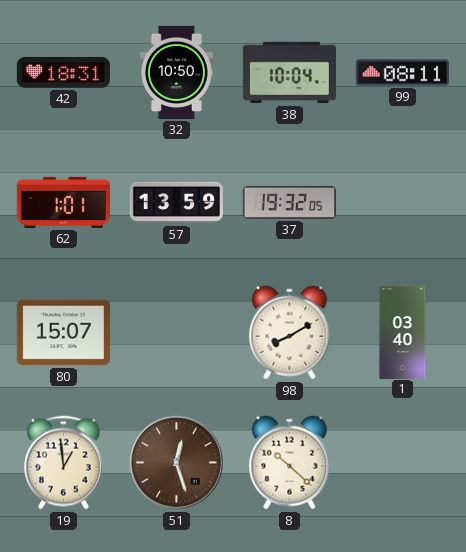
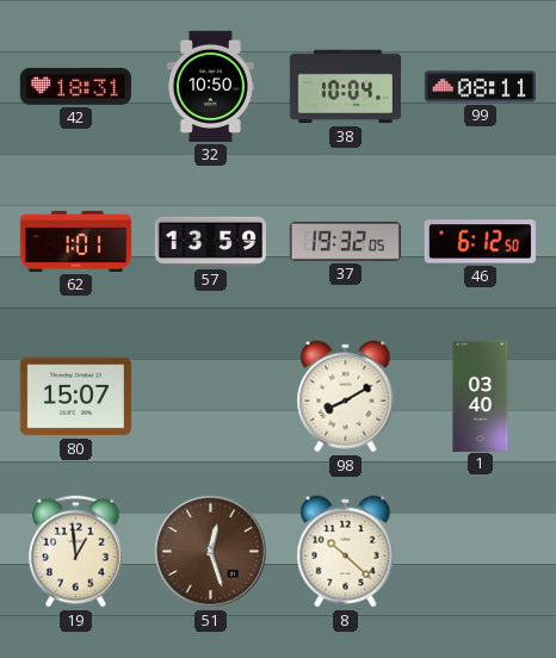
46: none -> 6:12
